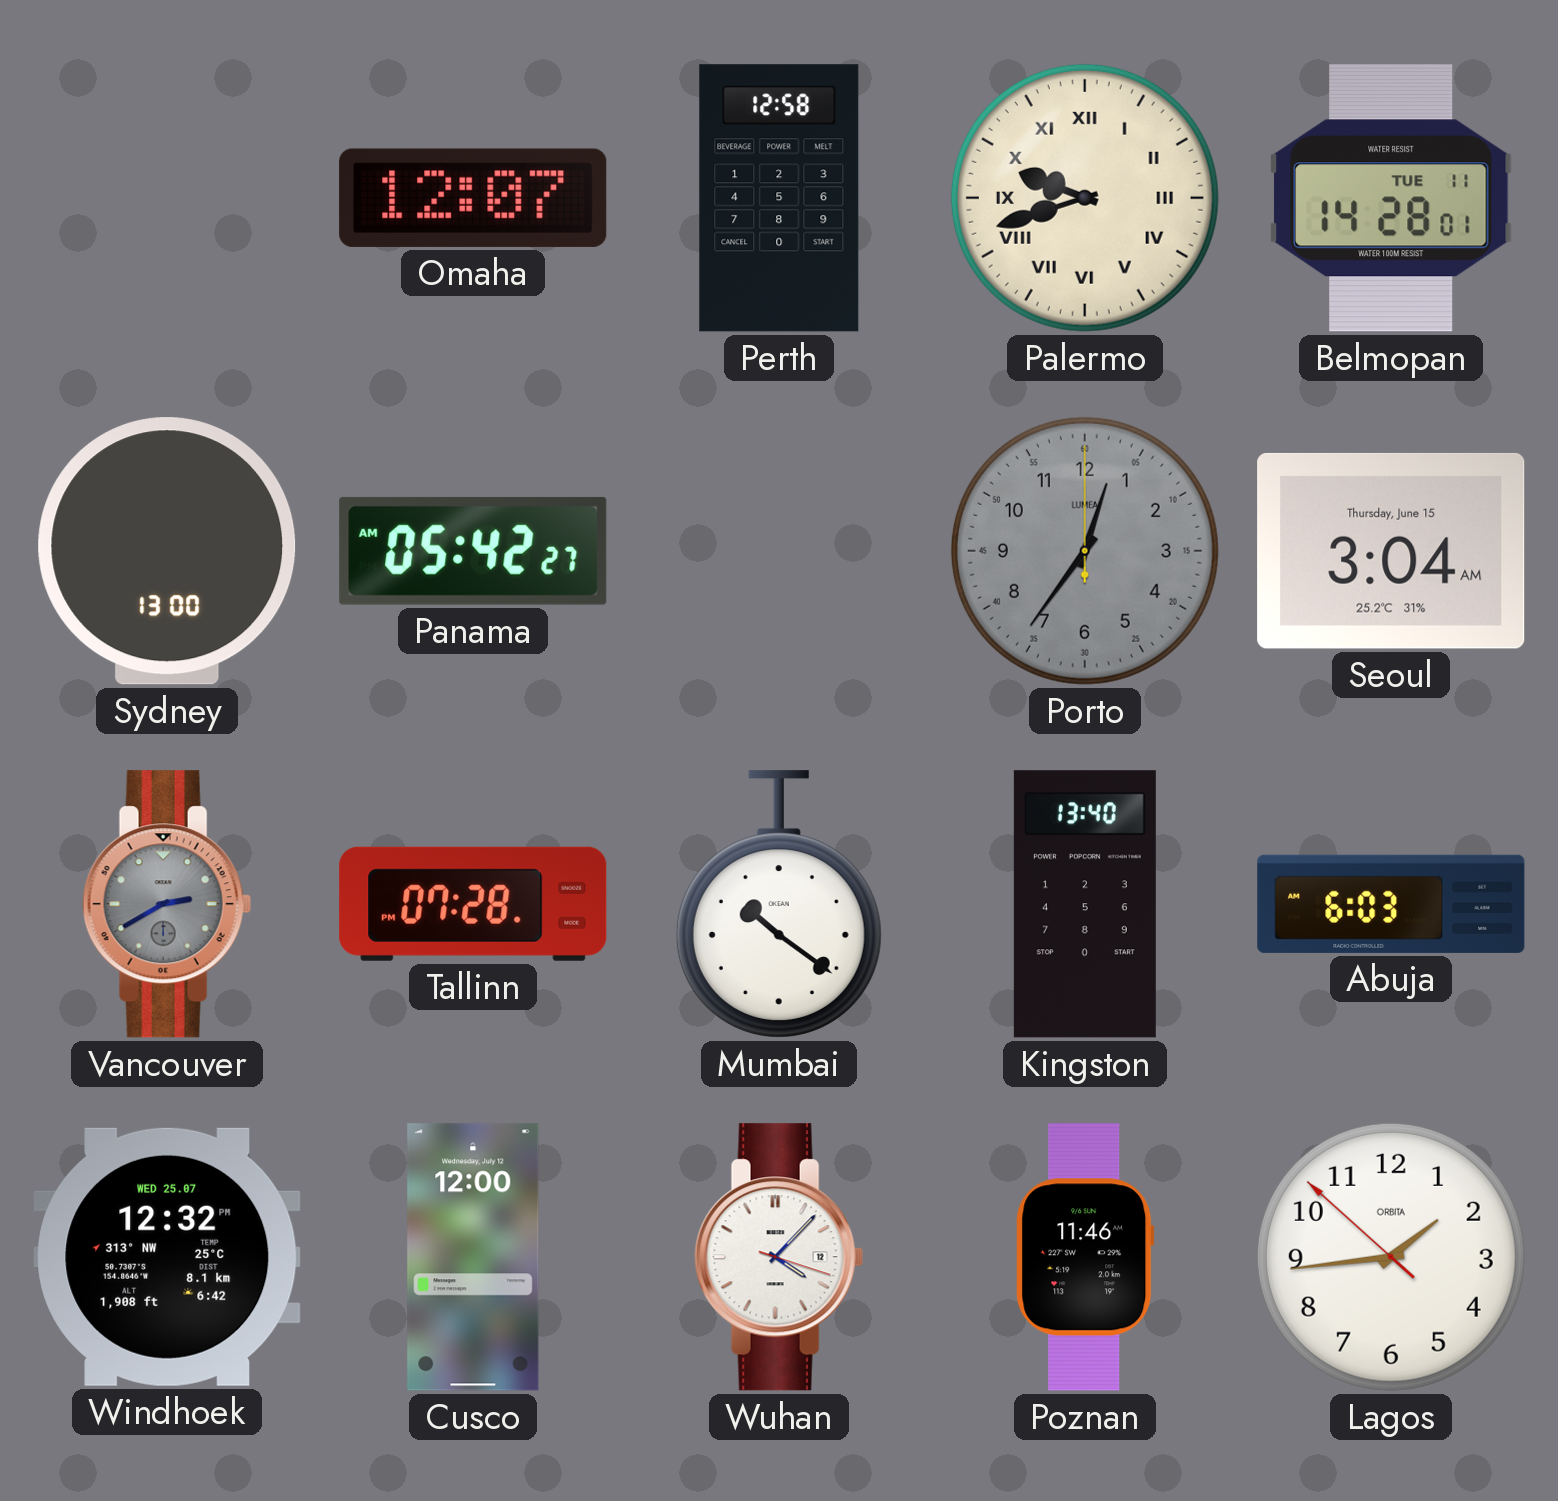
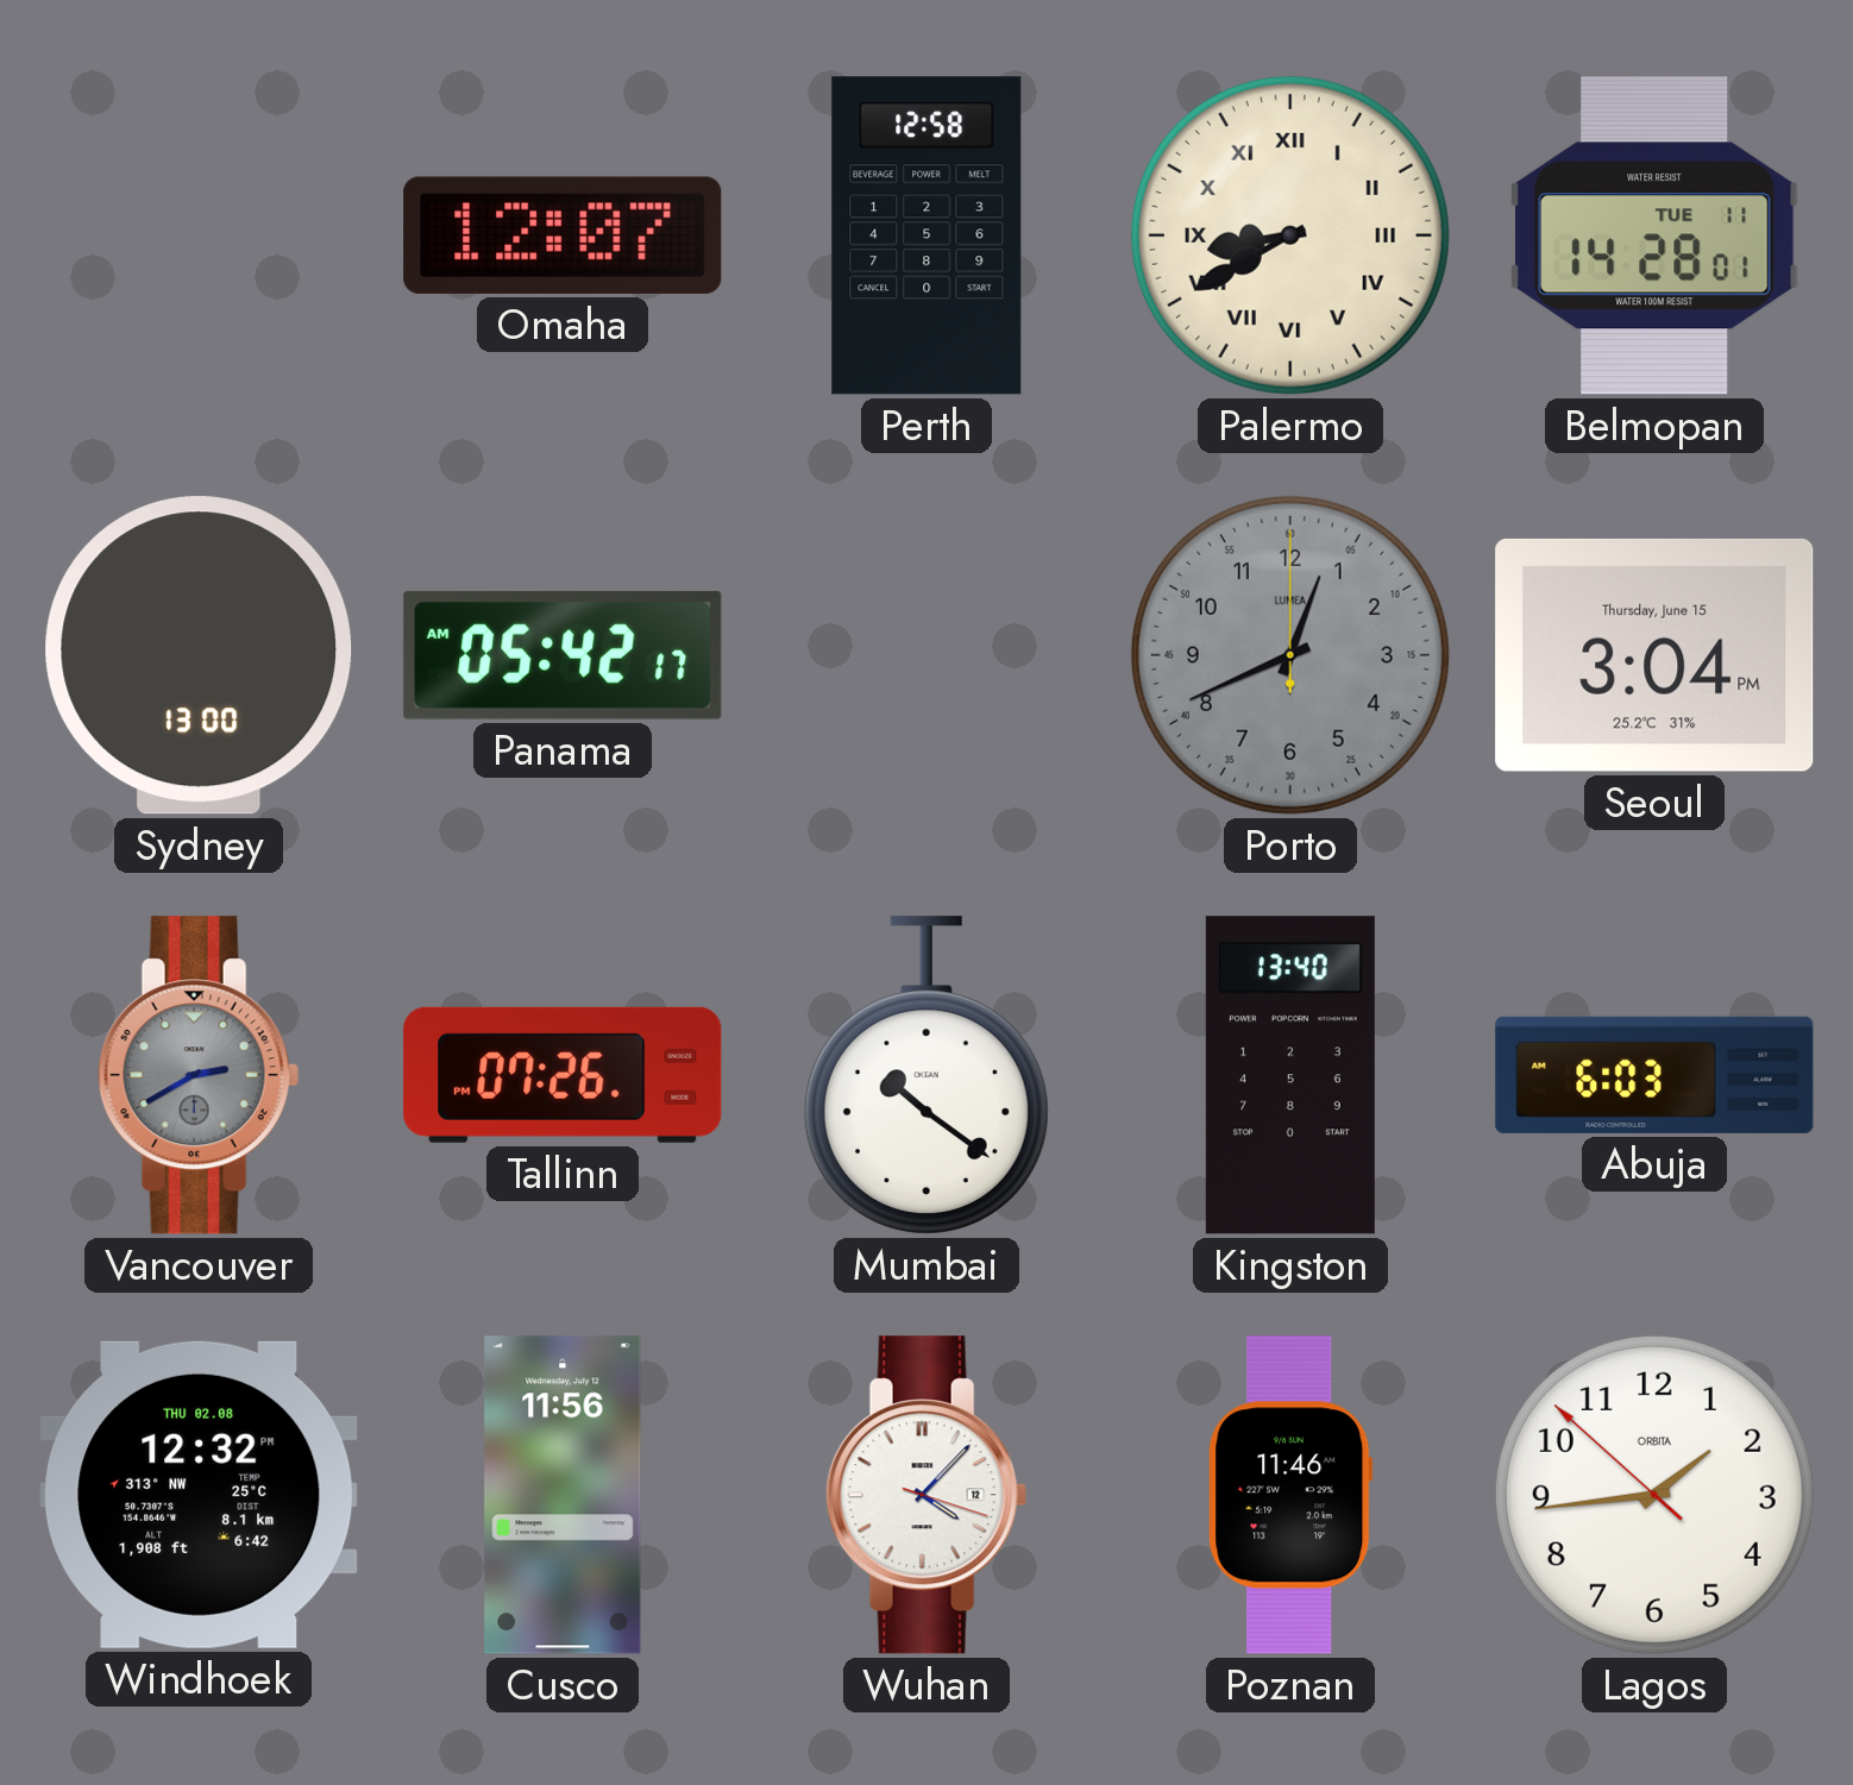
Palermo: 9:42 -> 8:40
Panama: 05:42:27 AM -> 05:42:17 AM
Porto: 12:36 -> 12:41
Seoul: 3:04 AM -> 3:04 PM
Tallinn: 07:28 -> 07:26
Windhoek date: WED 25.07 -> THU 02.08
Cusco: 12:00 -> 11:56
